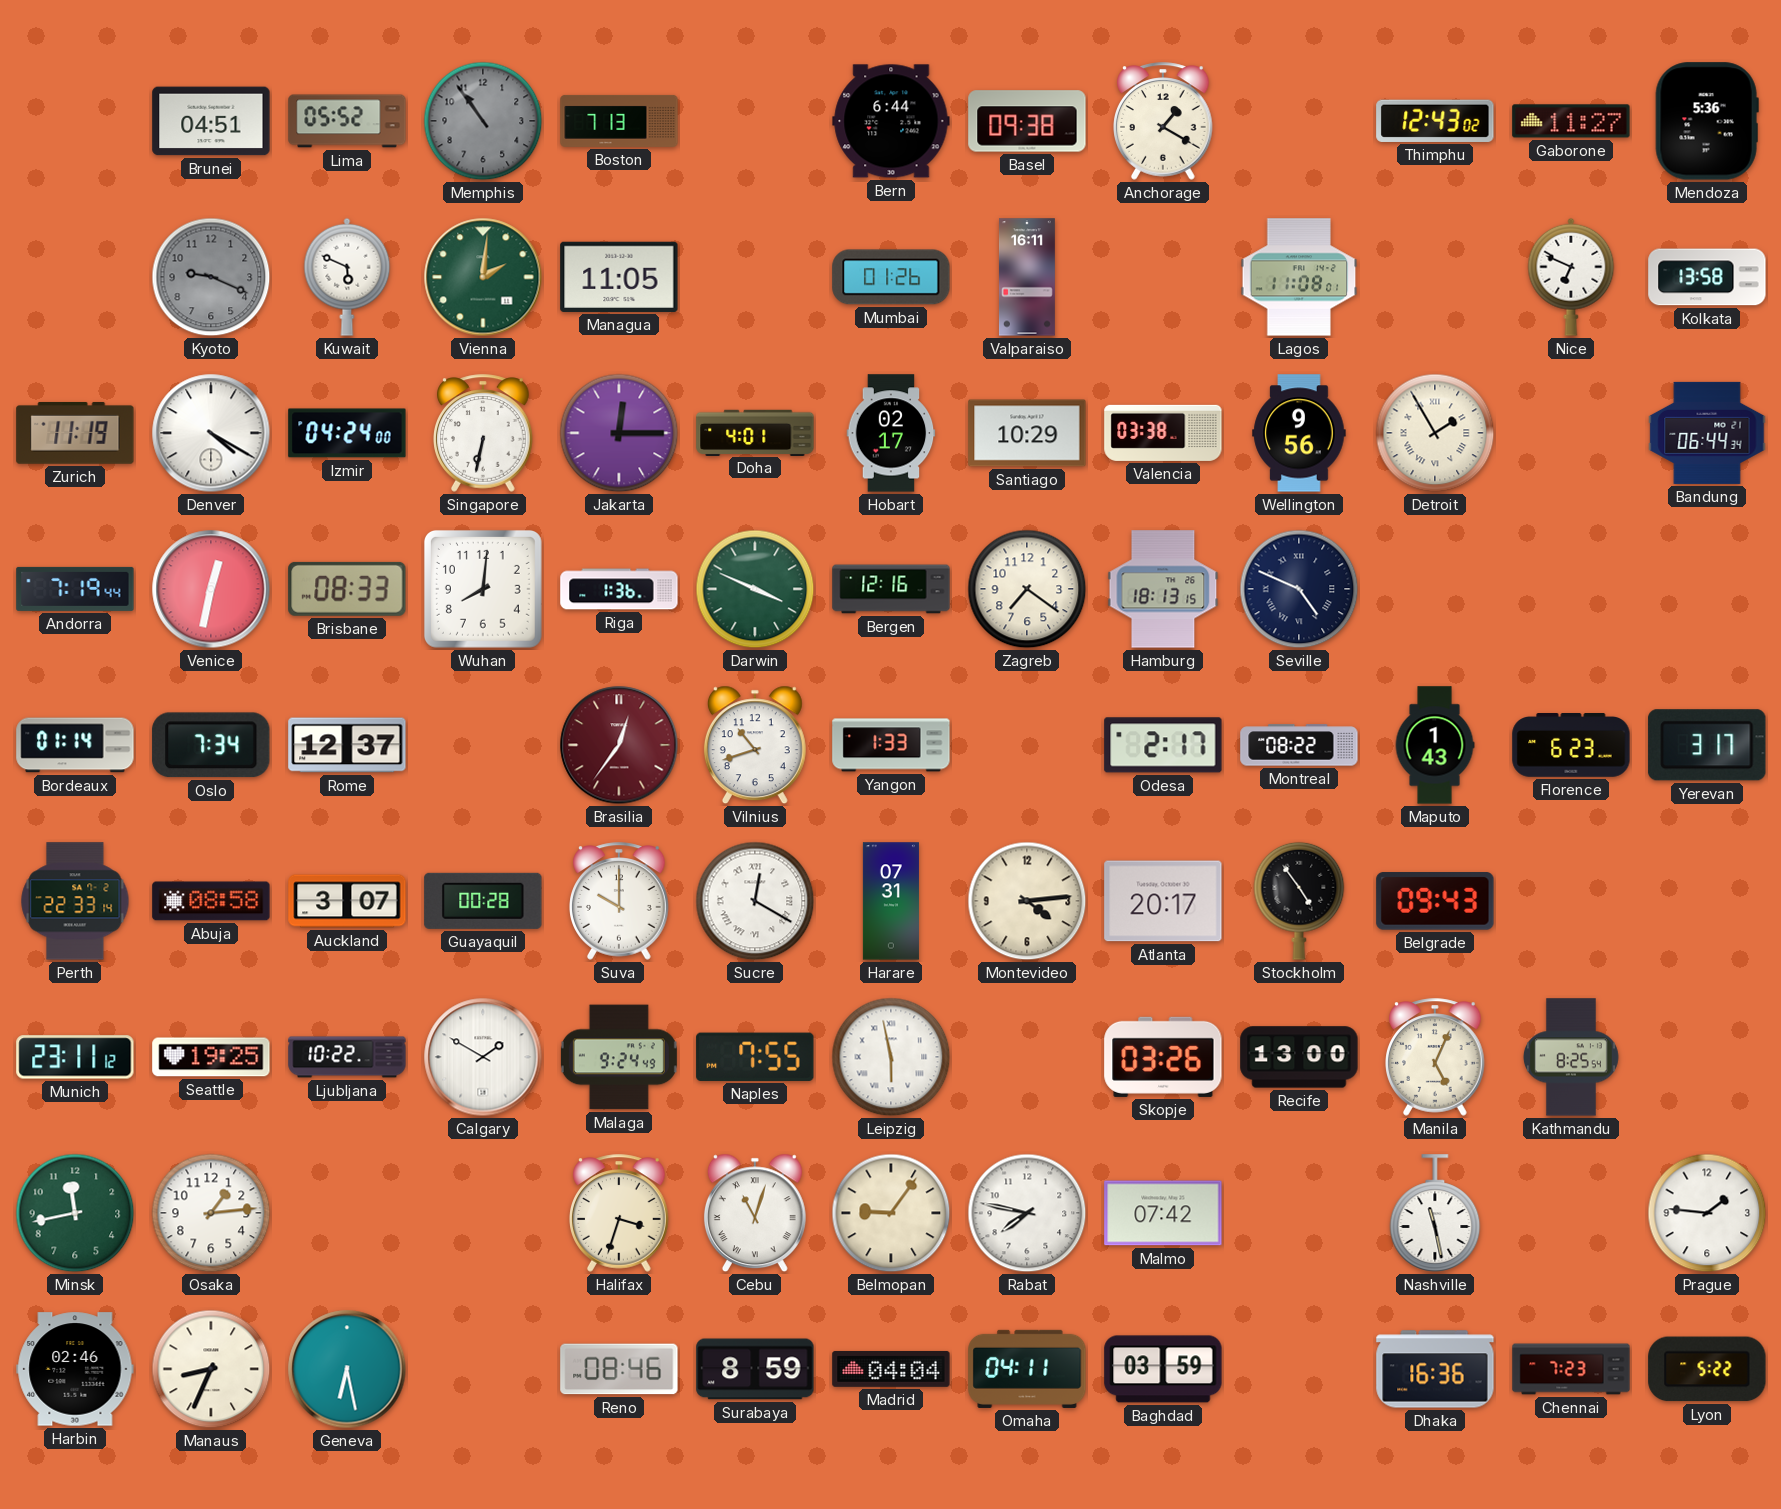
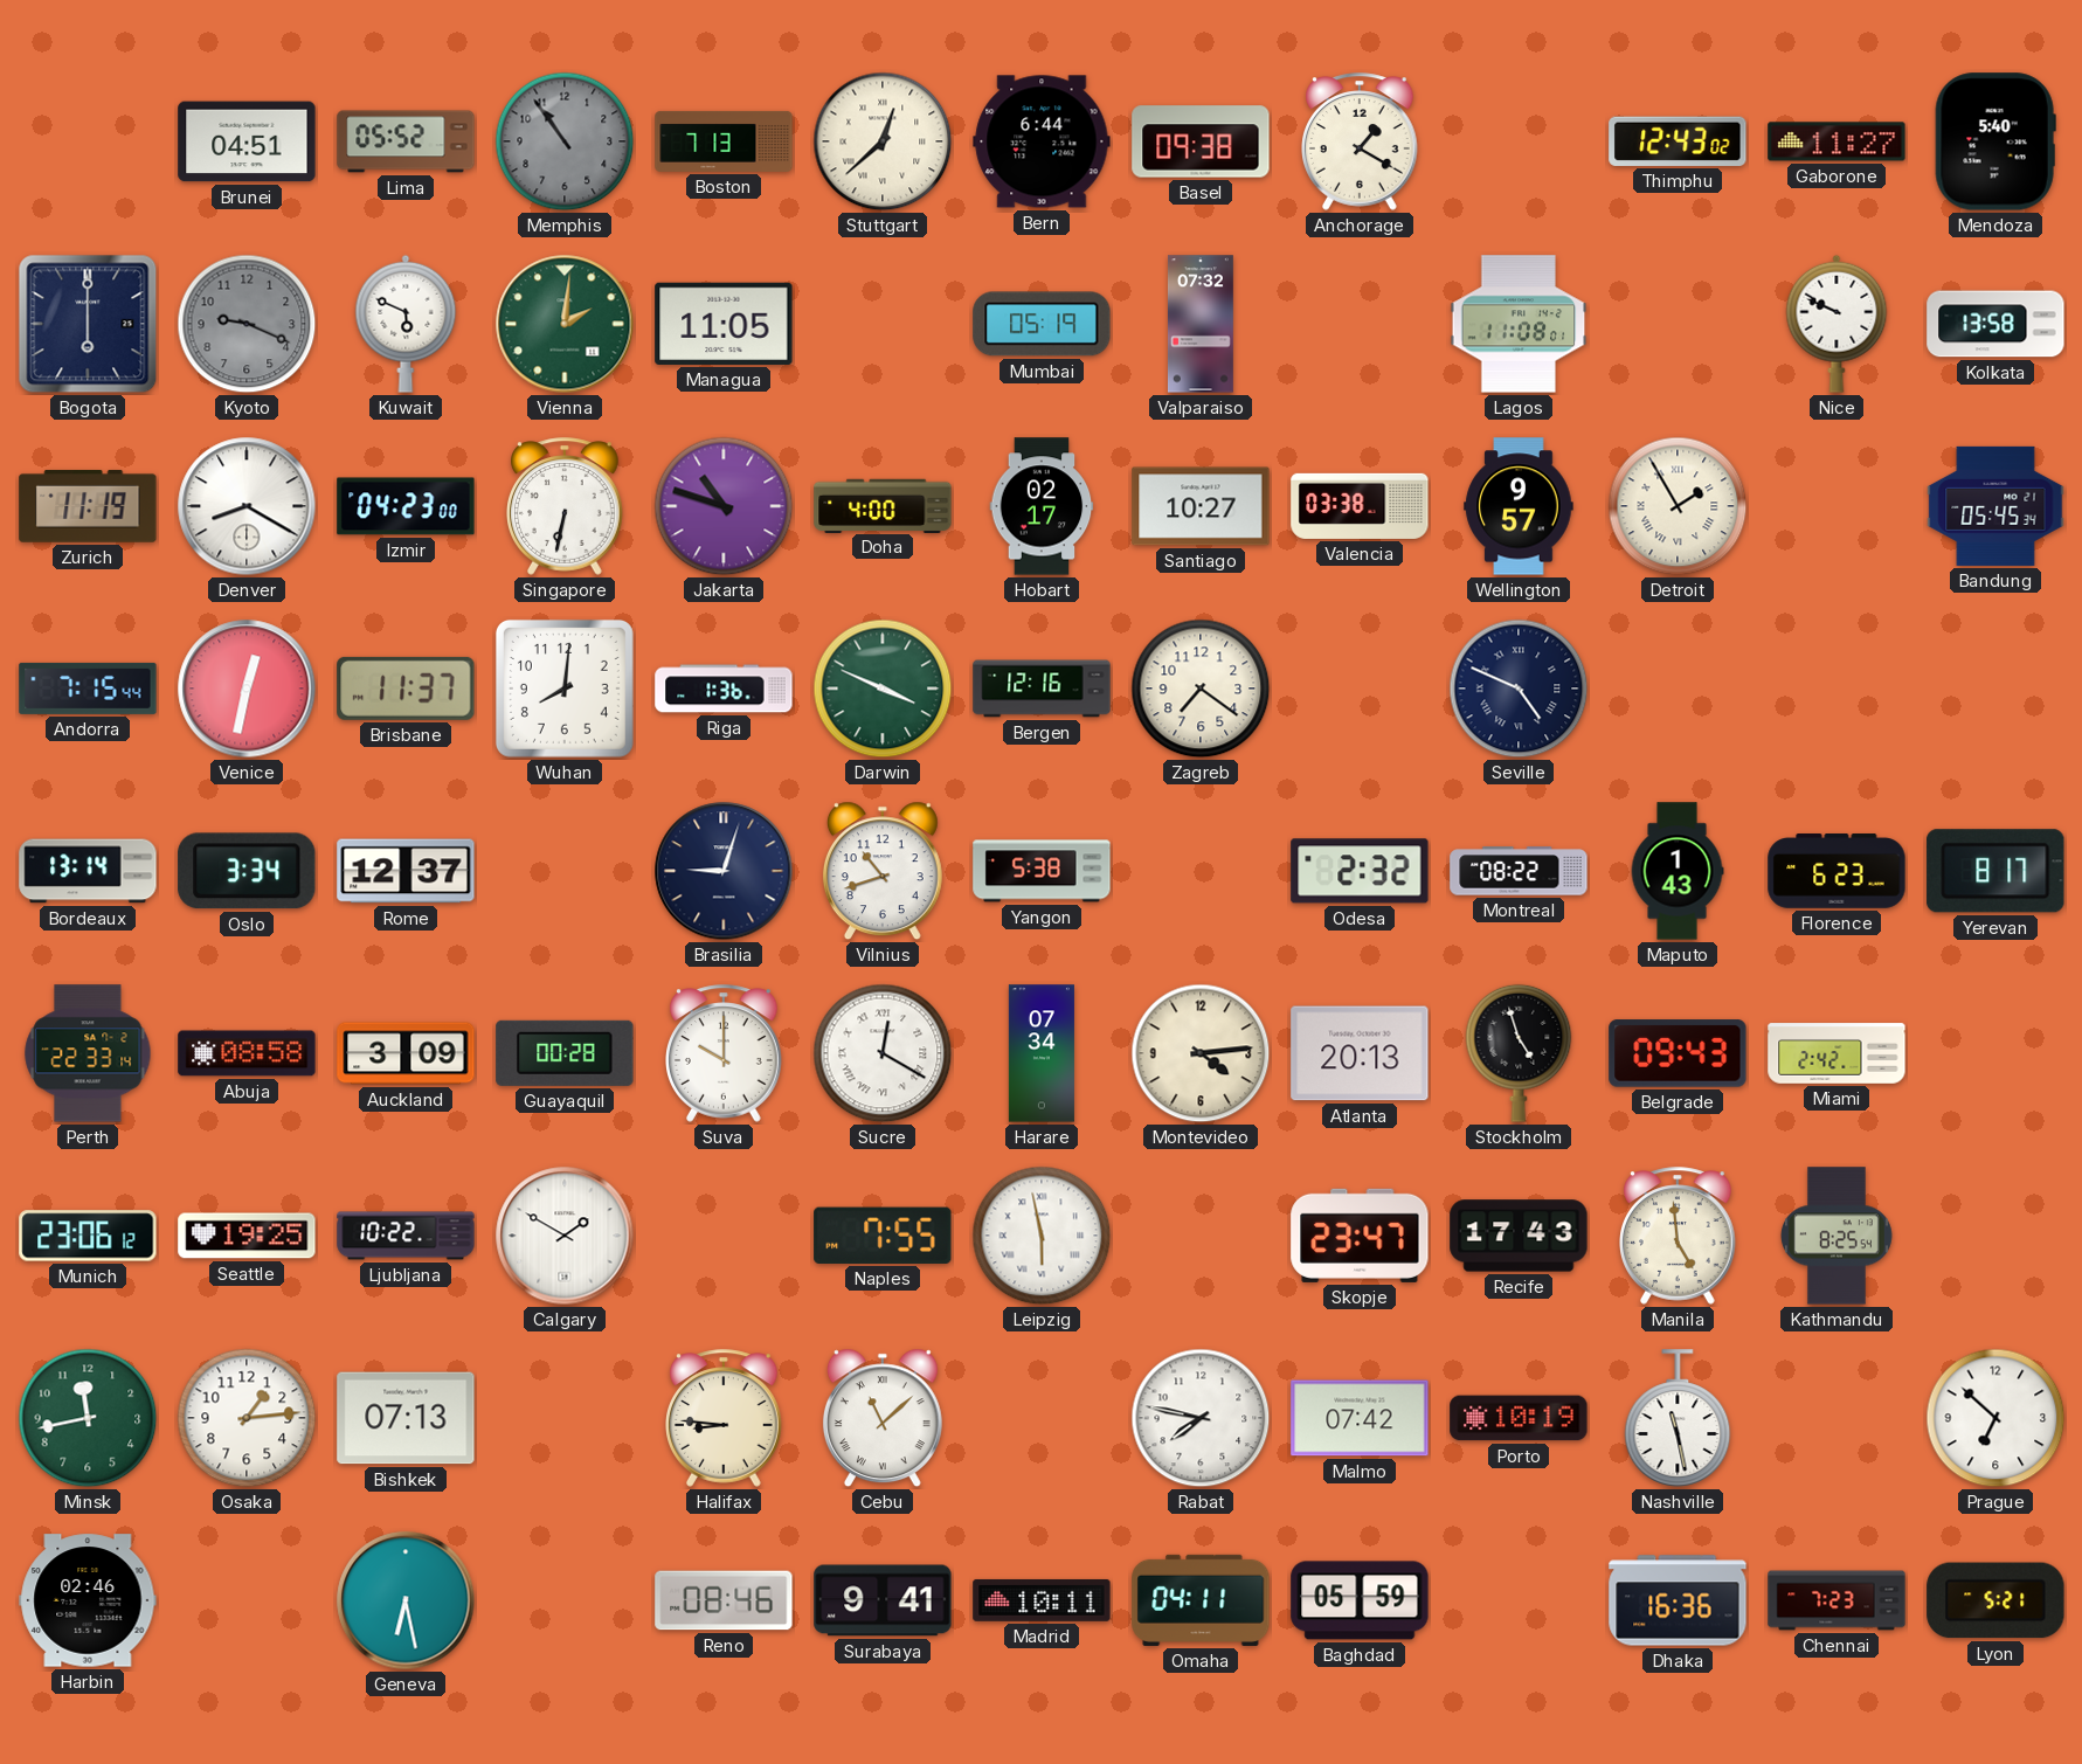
Stuttgart: none -> 12:38
Mendoza: 5:36 -> 5:40
Bogota: none -> 6:00
Mumbai: 01:26 -> 05:19
Valparaiso: 16:11 -> 07:32
Nice: 6:49 -> 9:49
Denver: 4:20 -> 8:20
Izmir: 04:24 -> 04:23
Jakarta: 12:15 -> 10:48
Doha: 4:01 -> 4:00
Santiago: 10:29 -> 10:27
Wellington: 9:56 -> 9:57
Bandung: 06:44 -> 05:45
Andorra: 7:19 -> 7:15
Brisbane: 08:33 -> 11:37
Hamburg: 18:13 -> none
Bordeaux: 01:14 -> 13:14
Oslo: 7:34 -> 3:34
Brasilia: 12:36 -> 9:03
Brasilia dial: burgundy -> navy
Yangon: 1:33 -> 5:38
Odesa: 2:17 -> 2:32
Yerevan: 3:17 -> 8:17
Auckland: 3:07 -> 3:09
Harare: 07:31 -> 07:34
Atlanta: 20:17 -> 20:13
Stockholm: 4:54 -> 4:57
Miami: none -> 2:42
Munich: 23:11 -> 23:06
Malaga: 9:24 -> none
Skopje: 03:26 -> 23:47
Recife: 13:00 -> 17:43
Manila: 5:04 -> 4:59
Bishkek: none -> 07:13
Halifax: 3:33 -> 8:46
Cebu: 11:03 -> 11:08
Belmopan: 9:06 -> none
Porto: none -> 10:19
Prague: 1:46 -> 6:52
Manaus: 8:34 -> none
Surabaya: 8:59 -> 9:41
Madrid: 04:04 -> 10:11
Baghdad: 03:59 -> 05:59
Lyon: 5:22 -> 5:21
